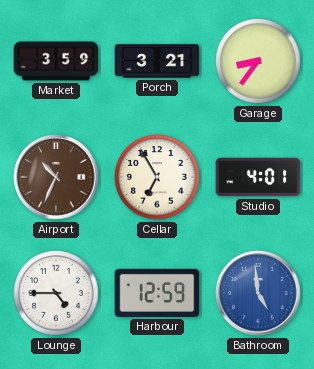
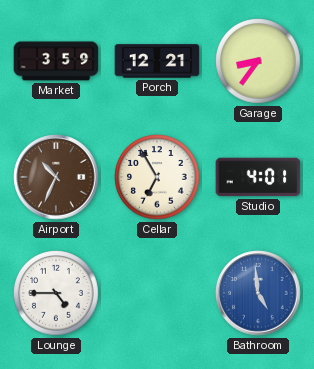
Porch: 3:21 -> 12:21
Harbour: 12:59 -> none
